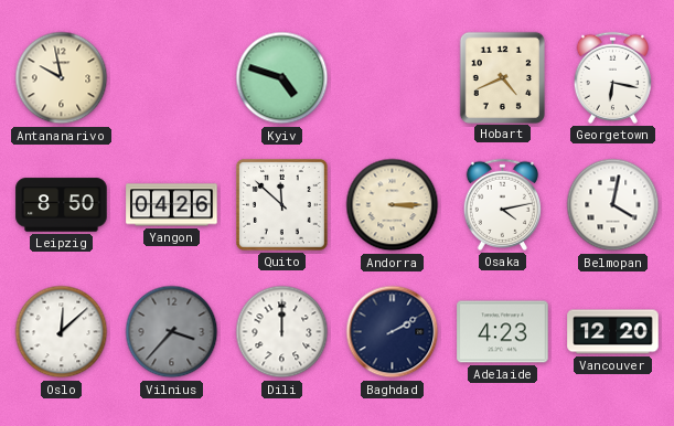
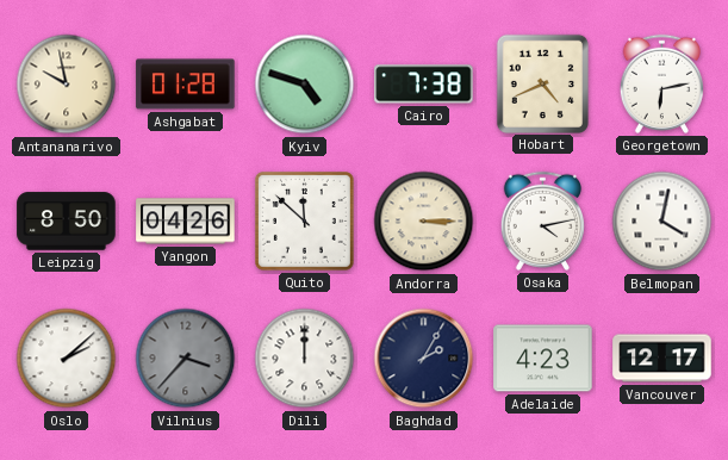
Ashgabat: none -> 01:28
Cairo: none -> 7:38
Georgetown: 6:17 -> 6:13
Oslo: 12:08 -> 2:08
Baghdad: 2:10 -> 2:05
Vancouver: 12:20 -> 12:17
